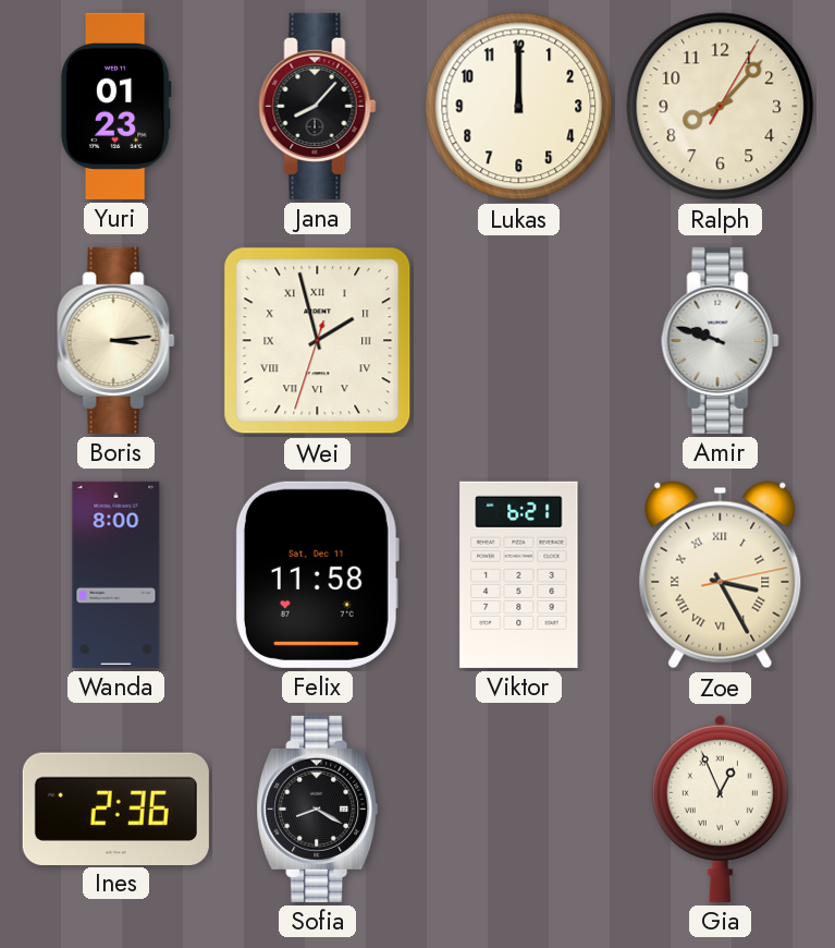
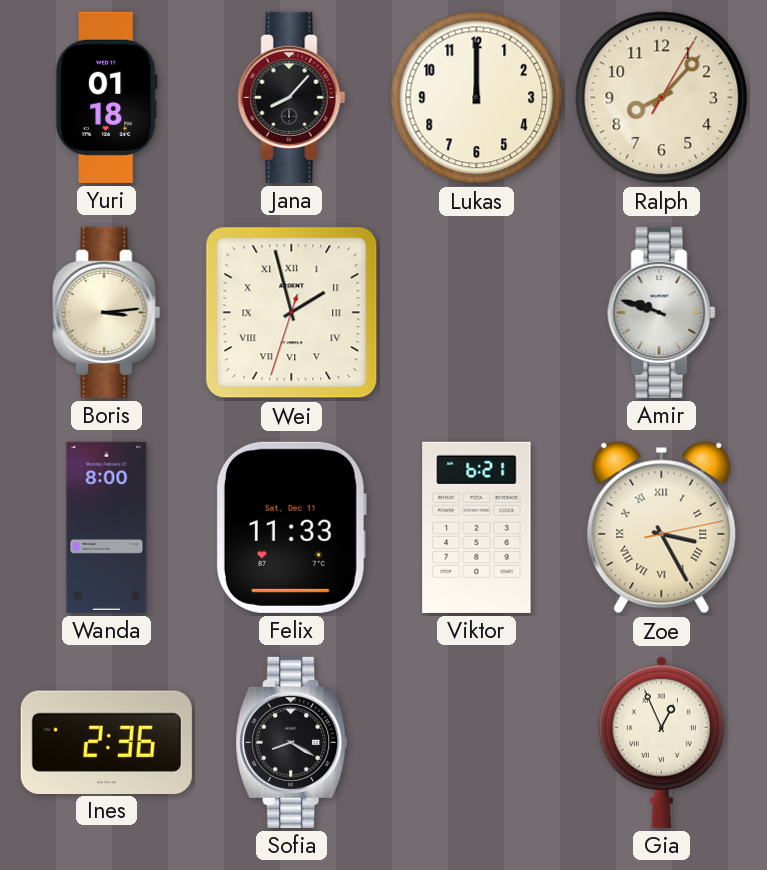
Yuri: 01:23 -> 01:18
Felix: 11:58 -> 11:33
